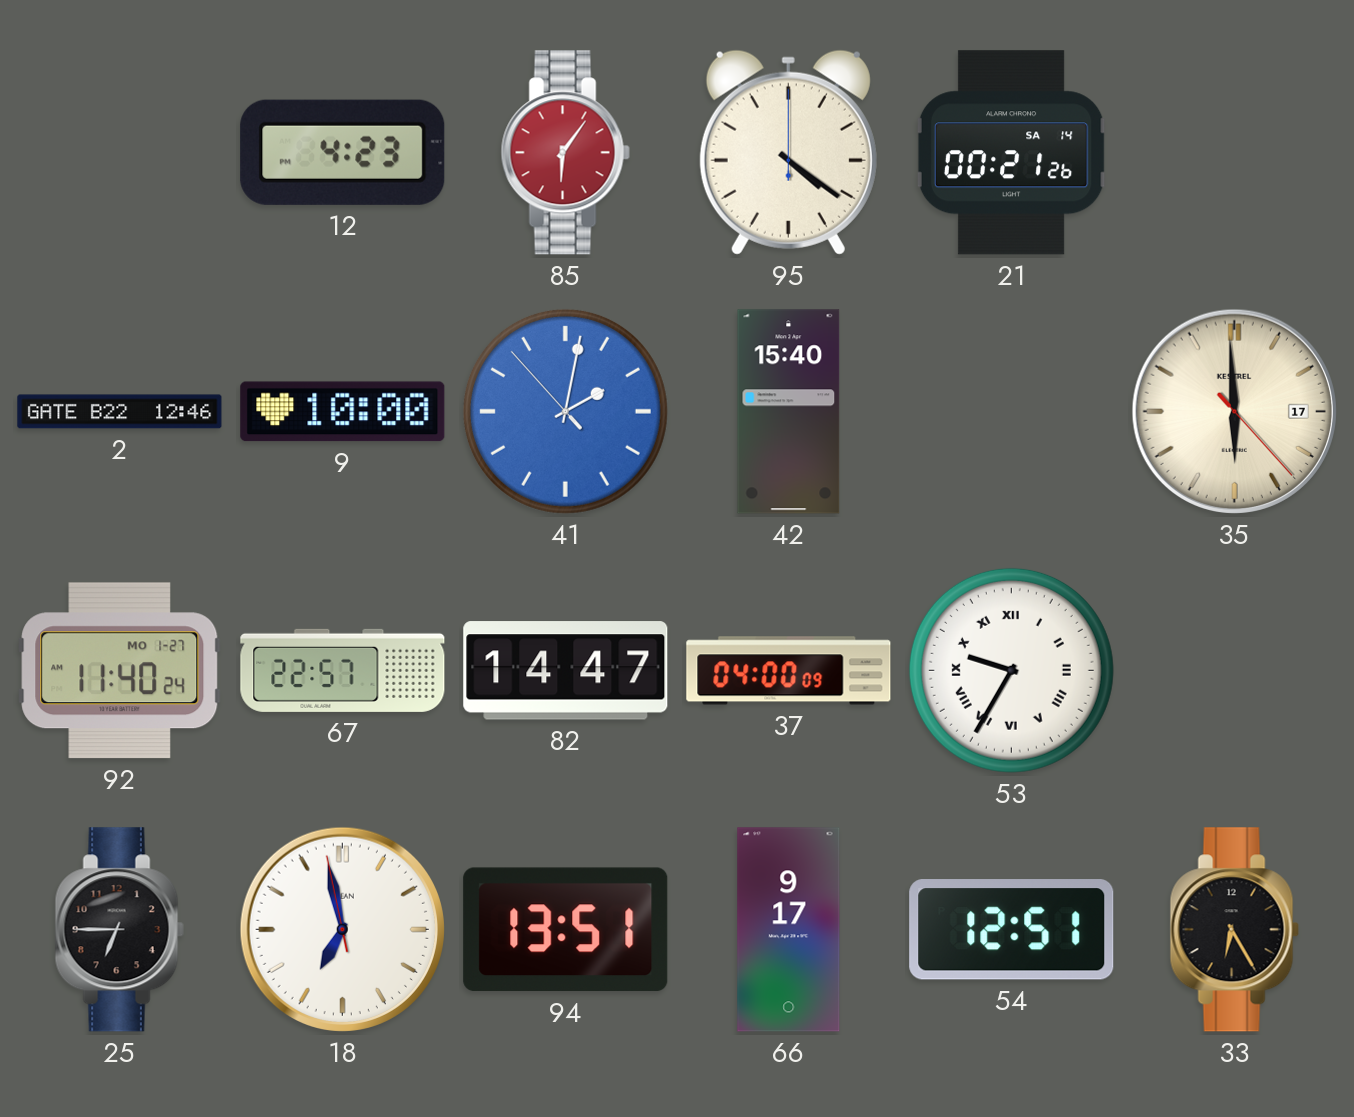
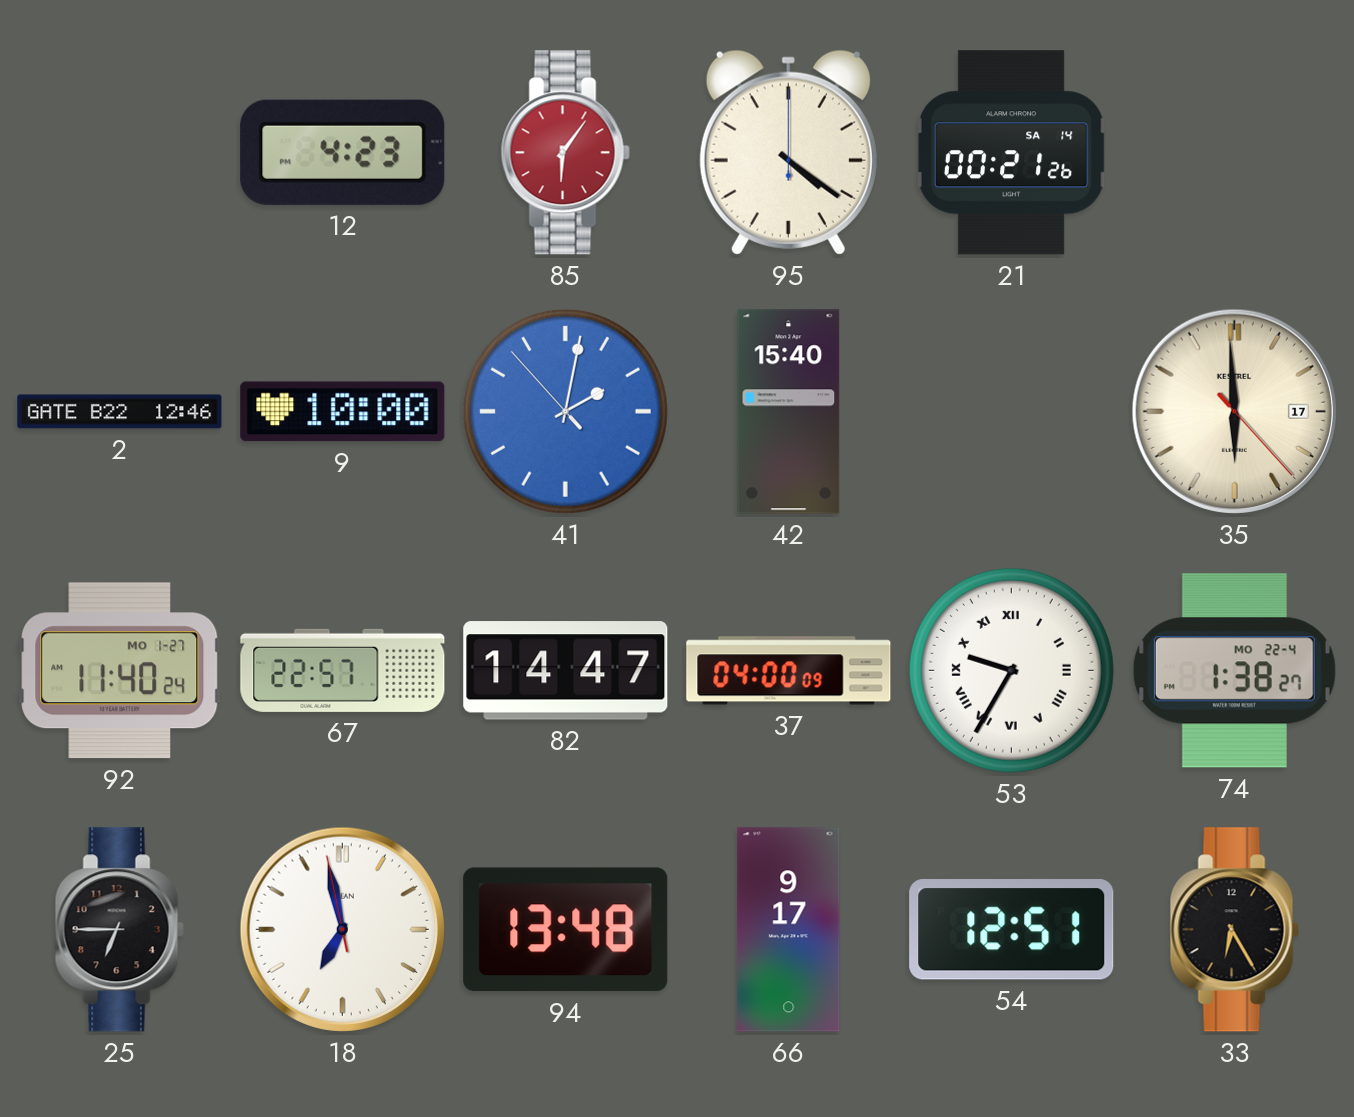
74: none -> 1:38
94: 13:51 -> 13:48
